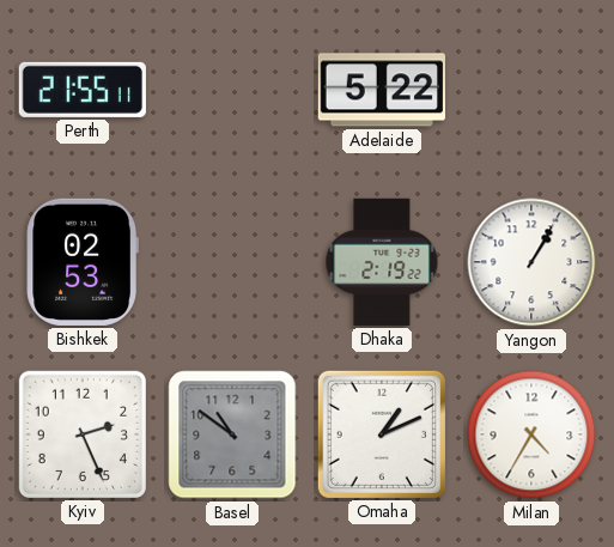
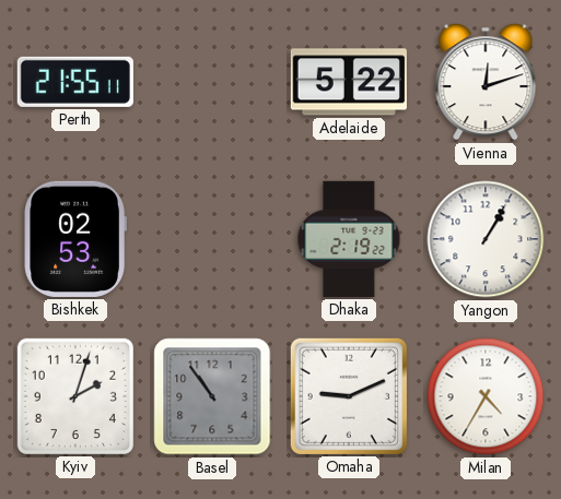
Vienna: none -> 12:12
Kyiv: 2:26 -> 2:03
Basel: 10:51 -> 10:54
Omaha: 1:11 -> 9:11
